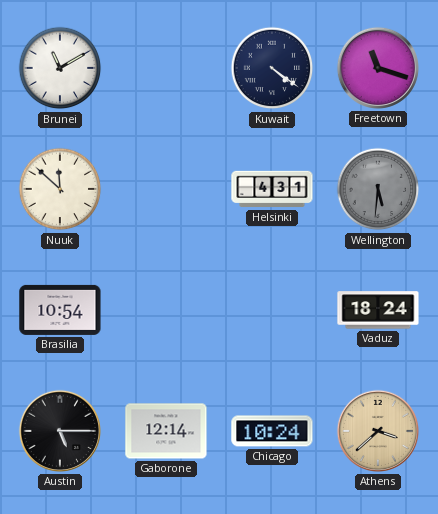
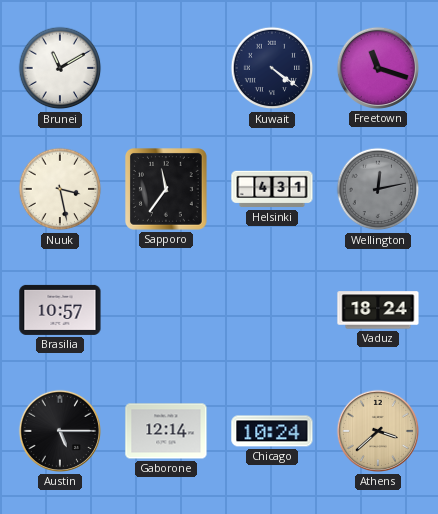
Nuuk: 11:52 -> 3:28
Sapporo: none -> 11:36
Wellington: 5:31 -> 12:13
Brasilia: 10:54 -> 10:57
